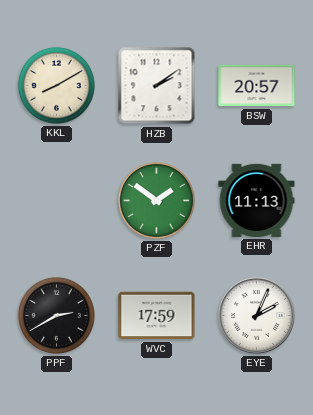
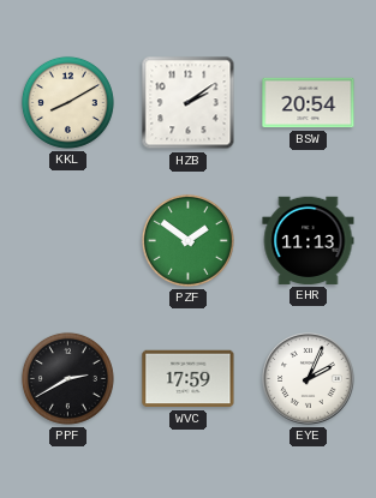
BSW: 20:57 -> 20:54
